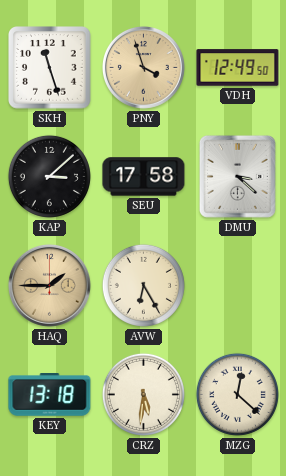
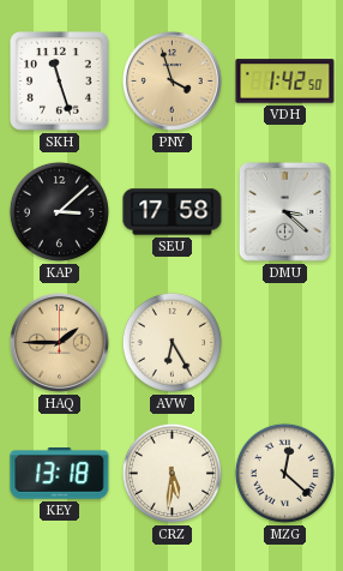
VDH: 12:49 -> 1:42
